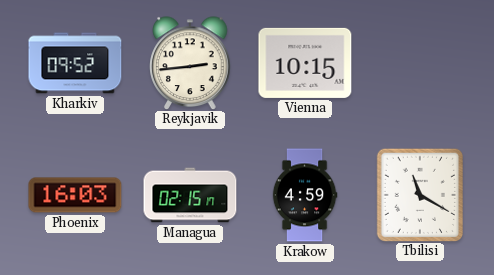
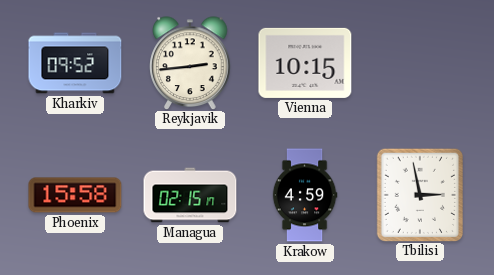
Phoenix: 16:03 -> 15:58
Tbilisi: 11:20 -> 2:58
